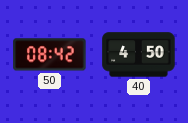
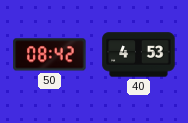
40: 4:50 -> 4:53
